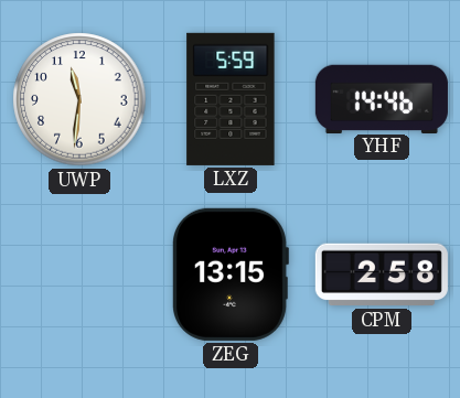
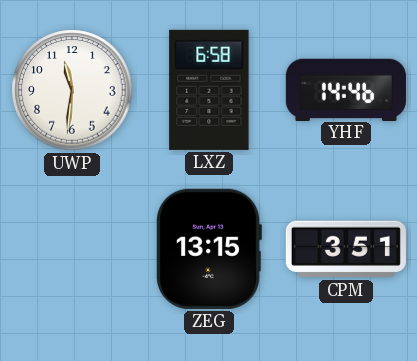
LXZ: 5:59 -> 6:58
CPM: 2:58 -> 3:51
